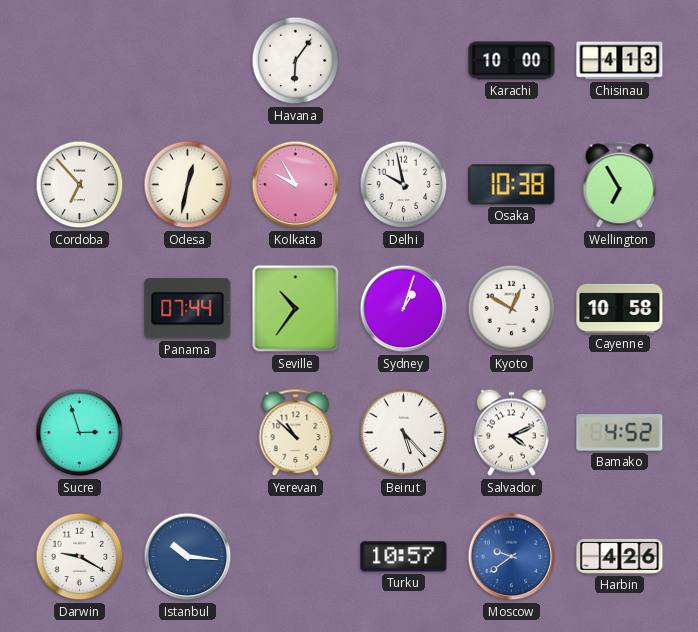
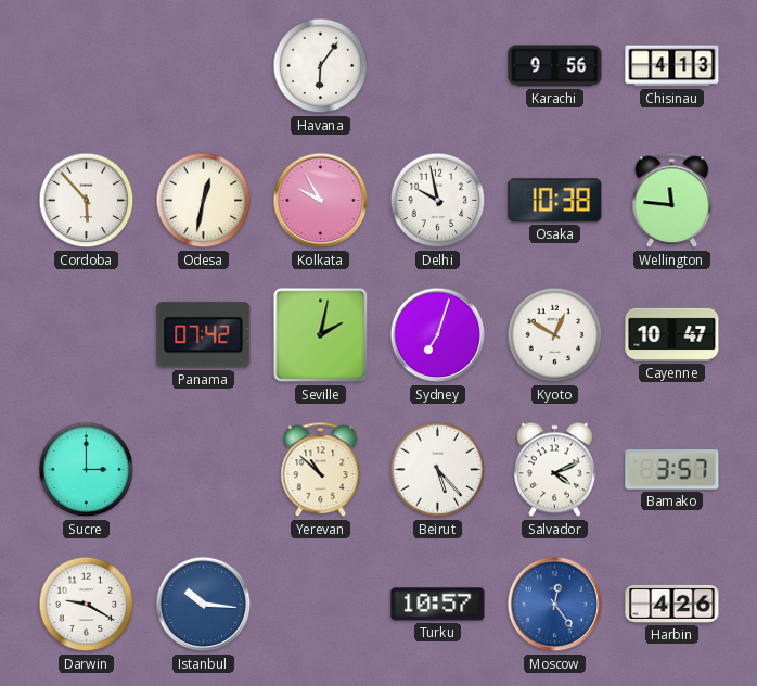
Karachi: 10:00 -> 9:56
Cordoba: 6:53 -> 5:53
Wellington: 6:55 -> 11:46
Panama: 07:44 -> 07:42
Seville: 10:36 -> 2:02
Sydney: 1:03 -> 7:03
Cayenne: 10:58 -> 10:47
Sucre: 2:57 -> 3:00
Bamako: 4:52 -> 3:57
Moscow: 9:39 -> 12:24
